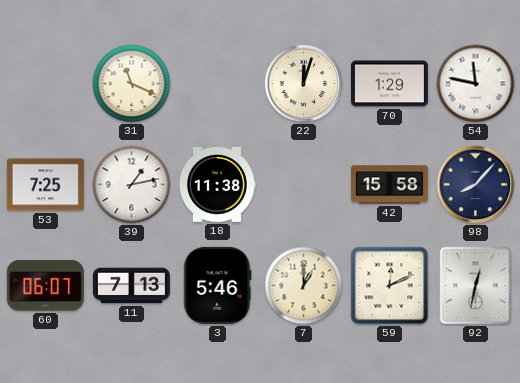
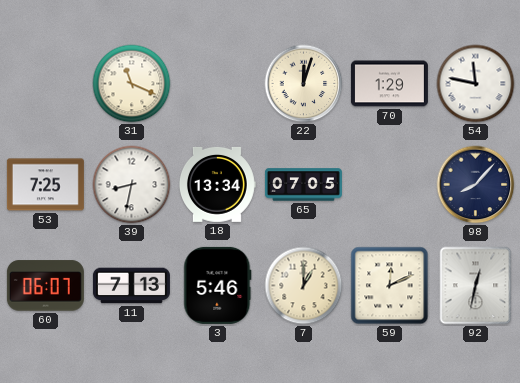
39: 1:13 -> 8:32
18: 11:38 -> 13:34
65: none -> 07:05
42: 15:58 -> none
